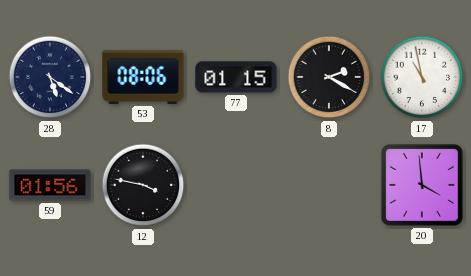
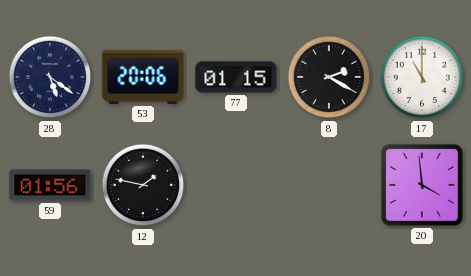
53: 08:06 -> 20:06
17: 10:58 -> 11:00
12: 3:47 -> 1:47
